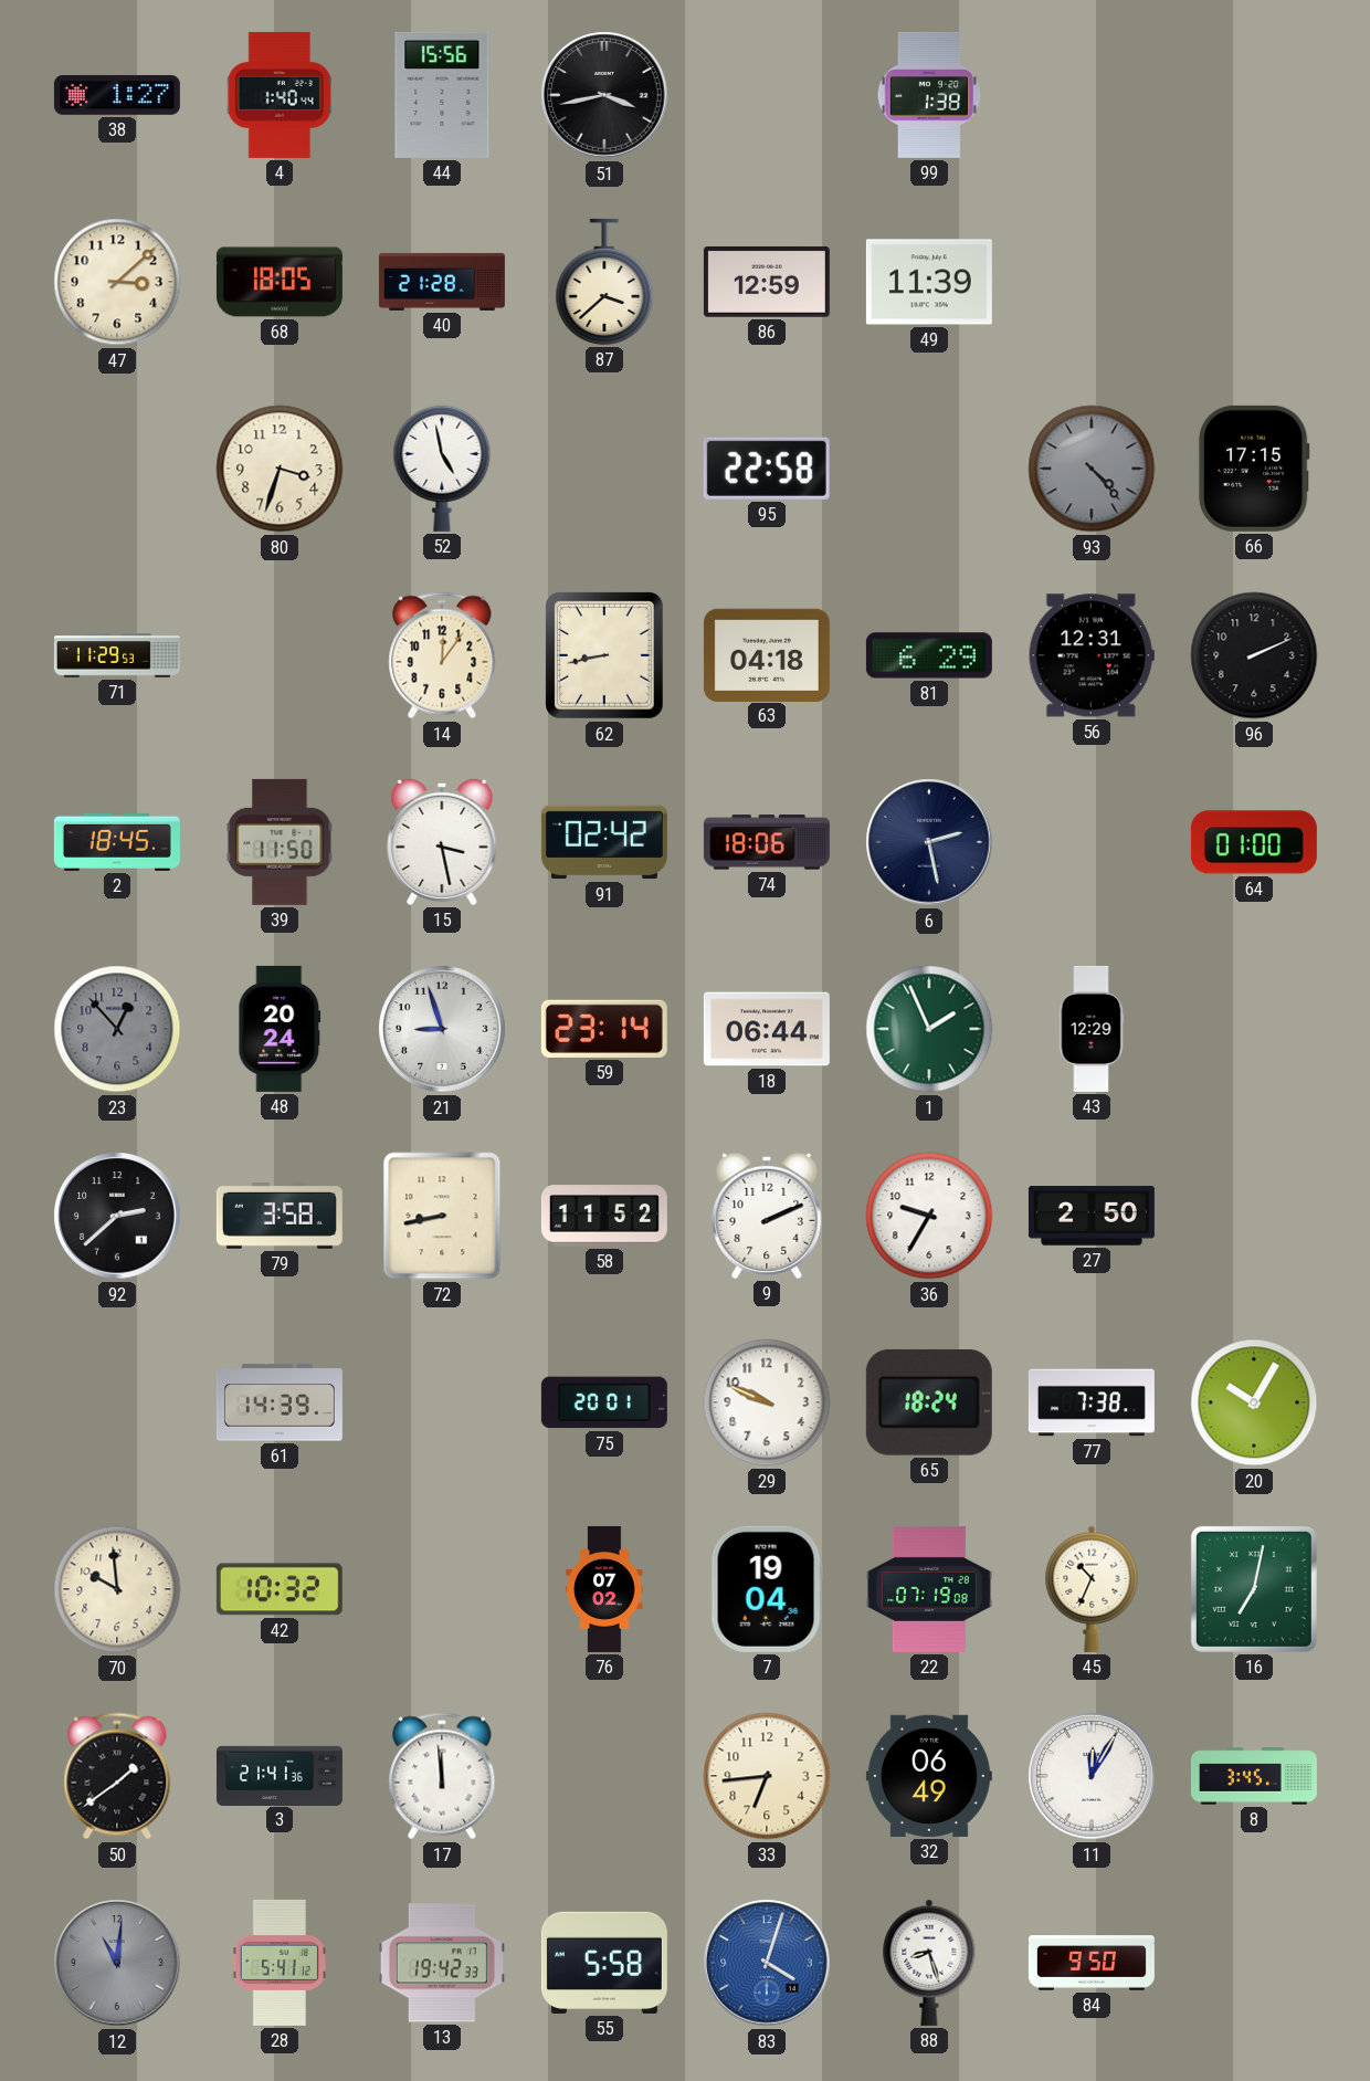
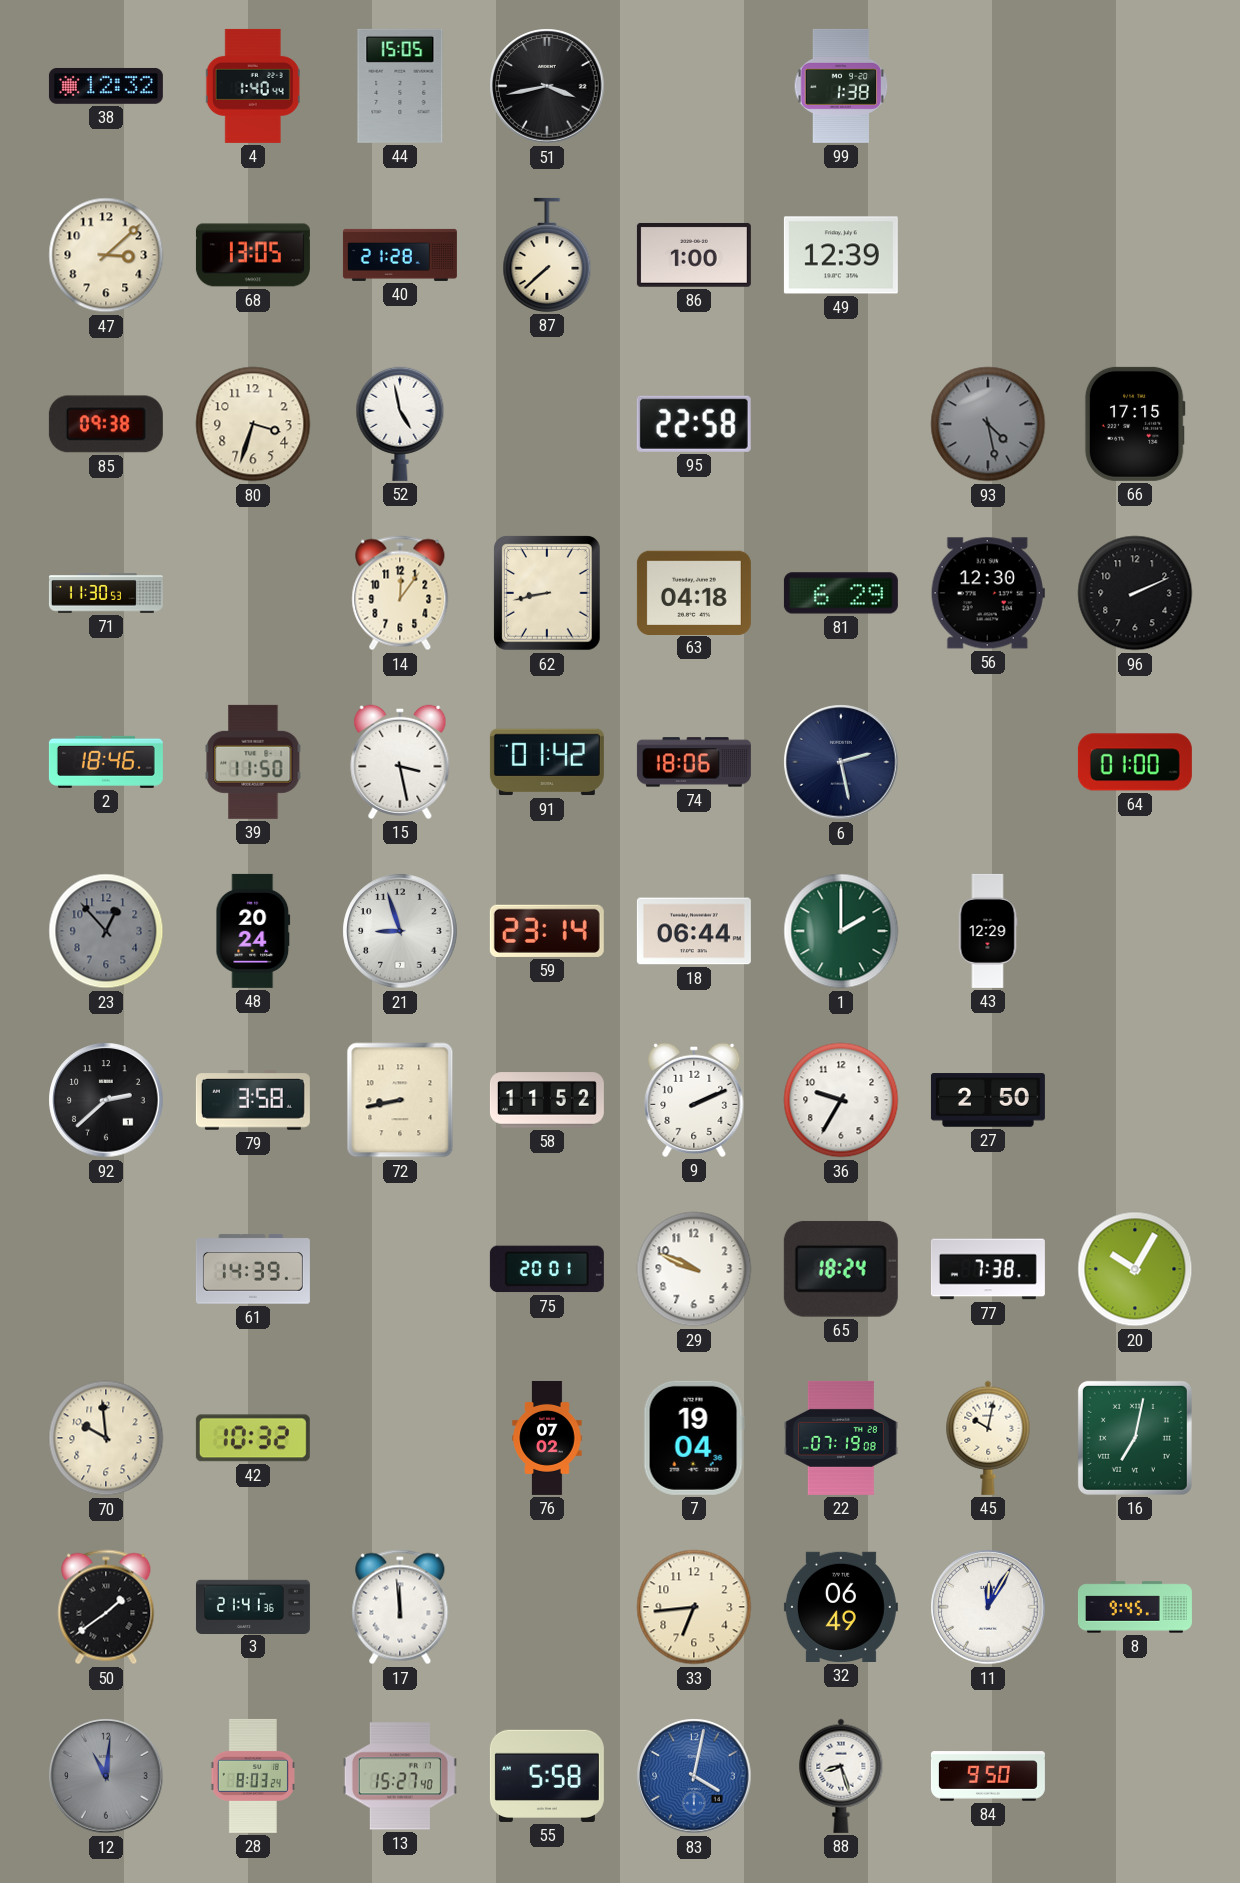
38: 1:27 -> 12:32
44: 15:56 -> 15:05
68: 18:05 -> 13:05
87: 3:38 -> 7:38
86: 12:59 -> 1:00
49: 11:39 -> 12:39
85: none -> 09:38
93: 4:23 -> 4:28
71: 11:29 -> 11:30
56: 12:31 -> 12:30
2: 18:45 -> 18:46
91: 02:42 -> 01:42
1: 1:56 -> 2:00
45: 10:34 -> 10:02
8: 3:45 -> 9:45
28: 5:41 -> 8:03
13: 19:42 -> 15:27
83: 4:03 -> 4:02
